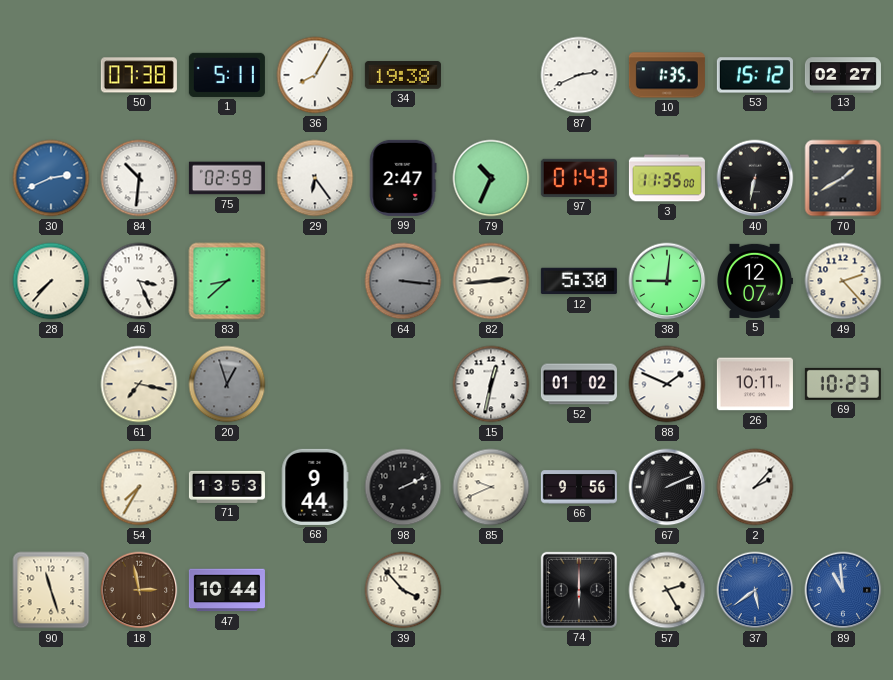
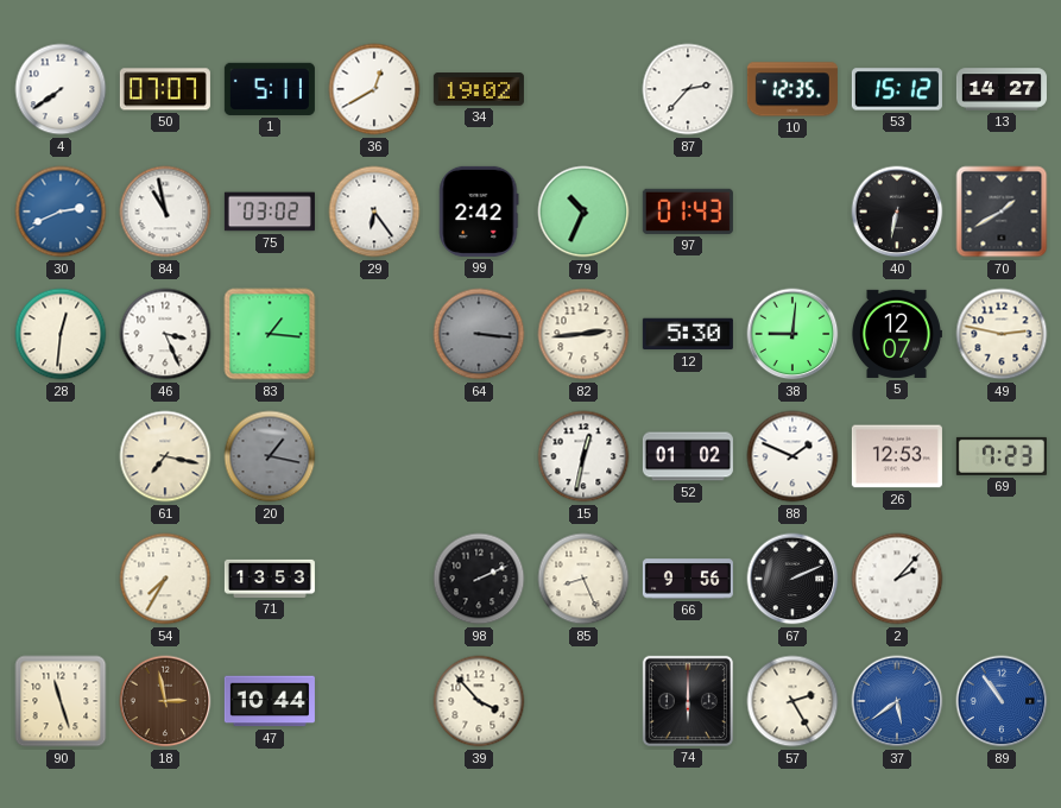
4: none -> 7:39
50: 07:38 -> 07:07
36: 8:05 -> 12:40
34: 19:38 -> 19:02
87: 2:41 -> 2:37
10: 1:35 -> 12:35
13: 02:27 -> 14:27
84: 10:31 -> 10:58
75: 02:59 -> 03:02
99: 2:47 -> 2:42
3: 11:35 -> none
28: 7:37 -> 12:31
83: 8:38 -> 1:16
49: 2:23 -> 2:47
20: 12:57 -> 1:17
26: 10:11 -> 12:53
69: 10:23 -> 7:23
68: 9:44 -> none
85: 9:41 -> 8:26
89: 10:59 -> 10:54
